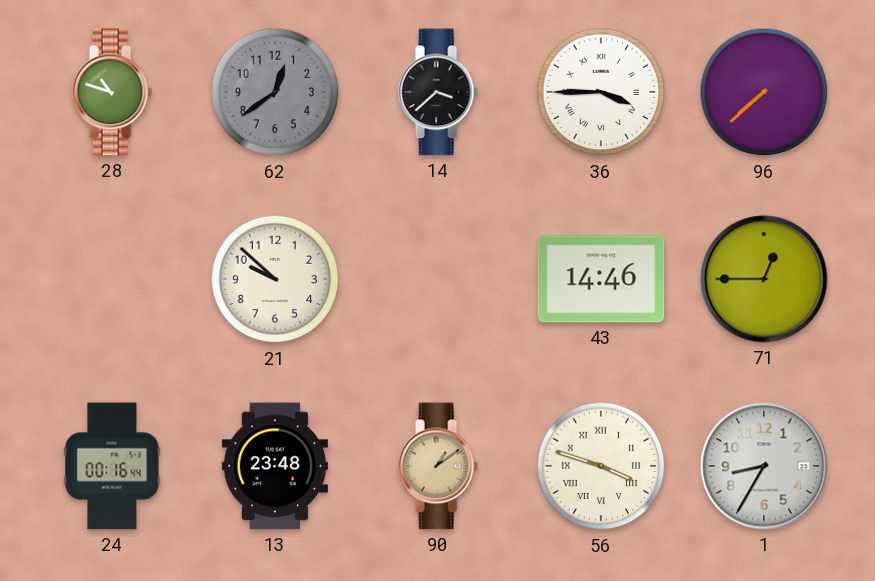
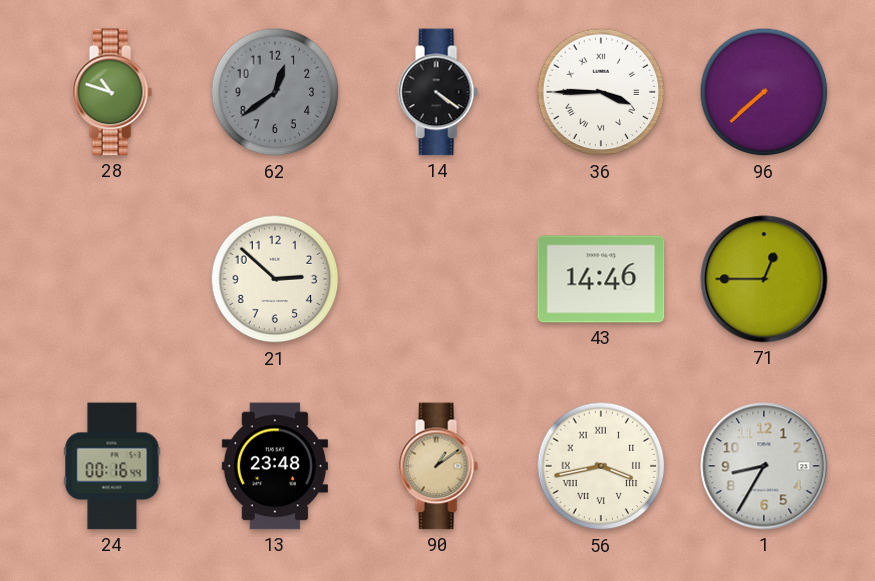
14: 3:38 -> 4:21
21: 9:52 -> 2:52
56: 3:48 -> 3:43
